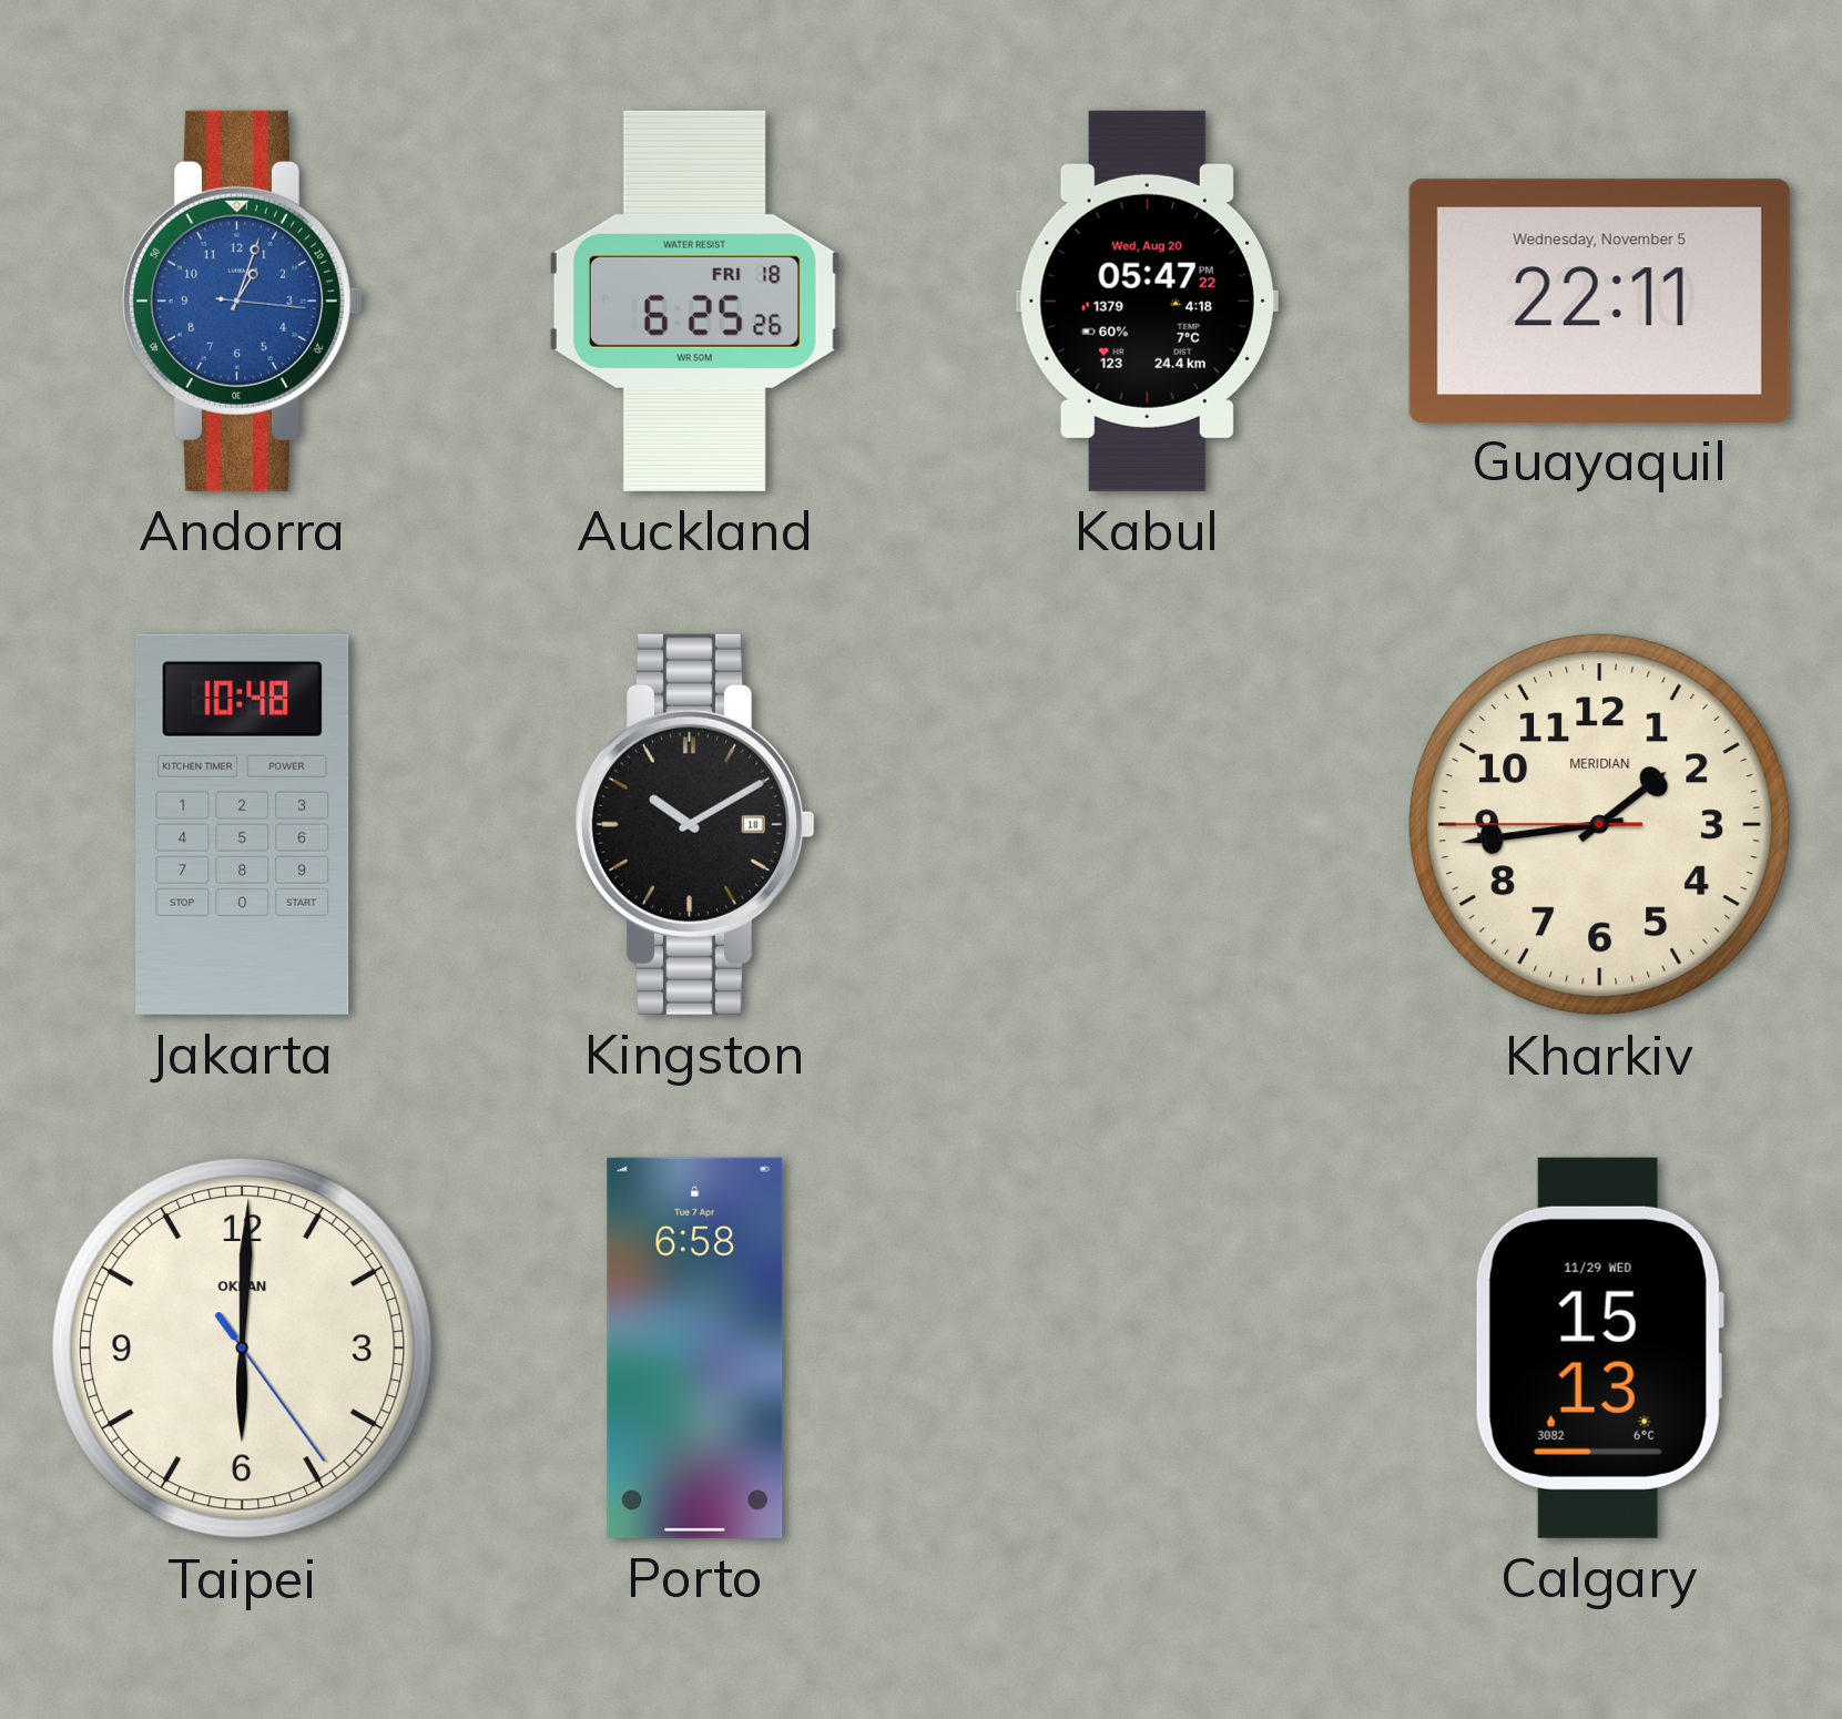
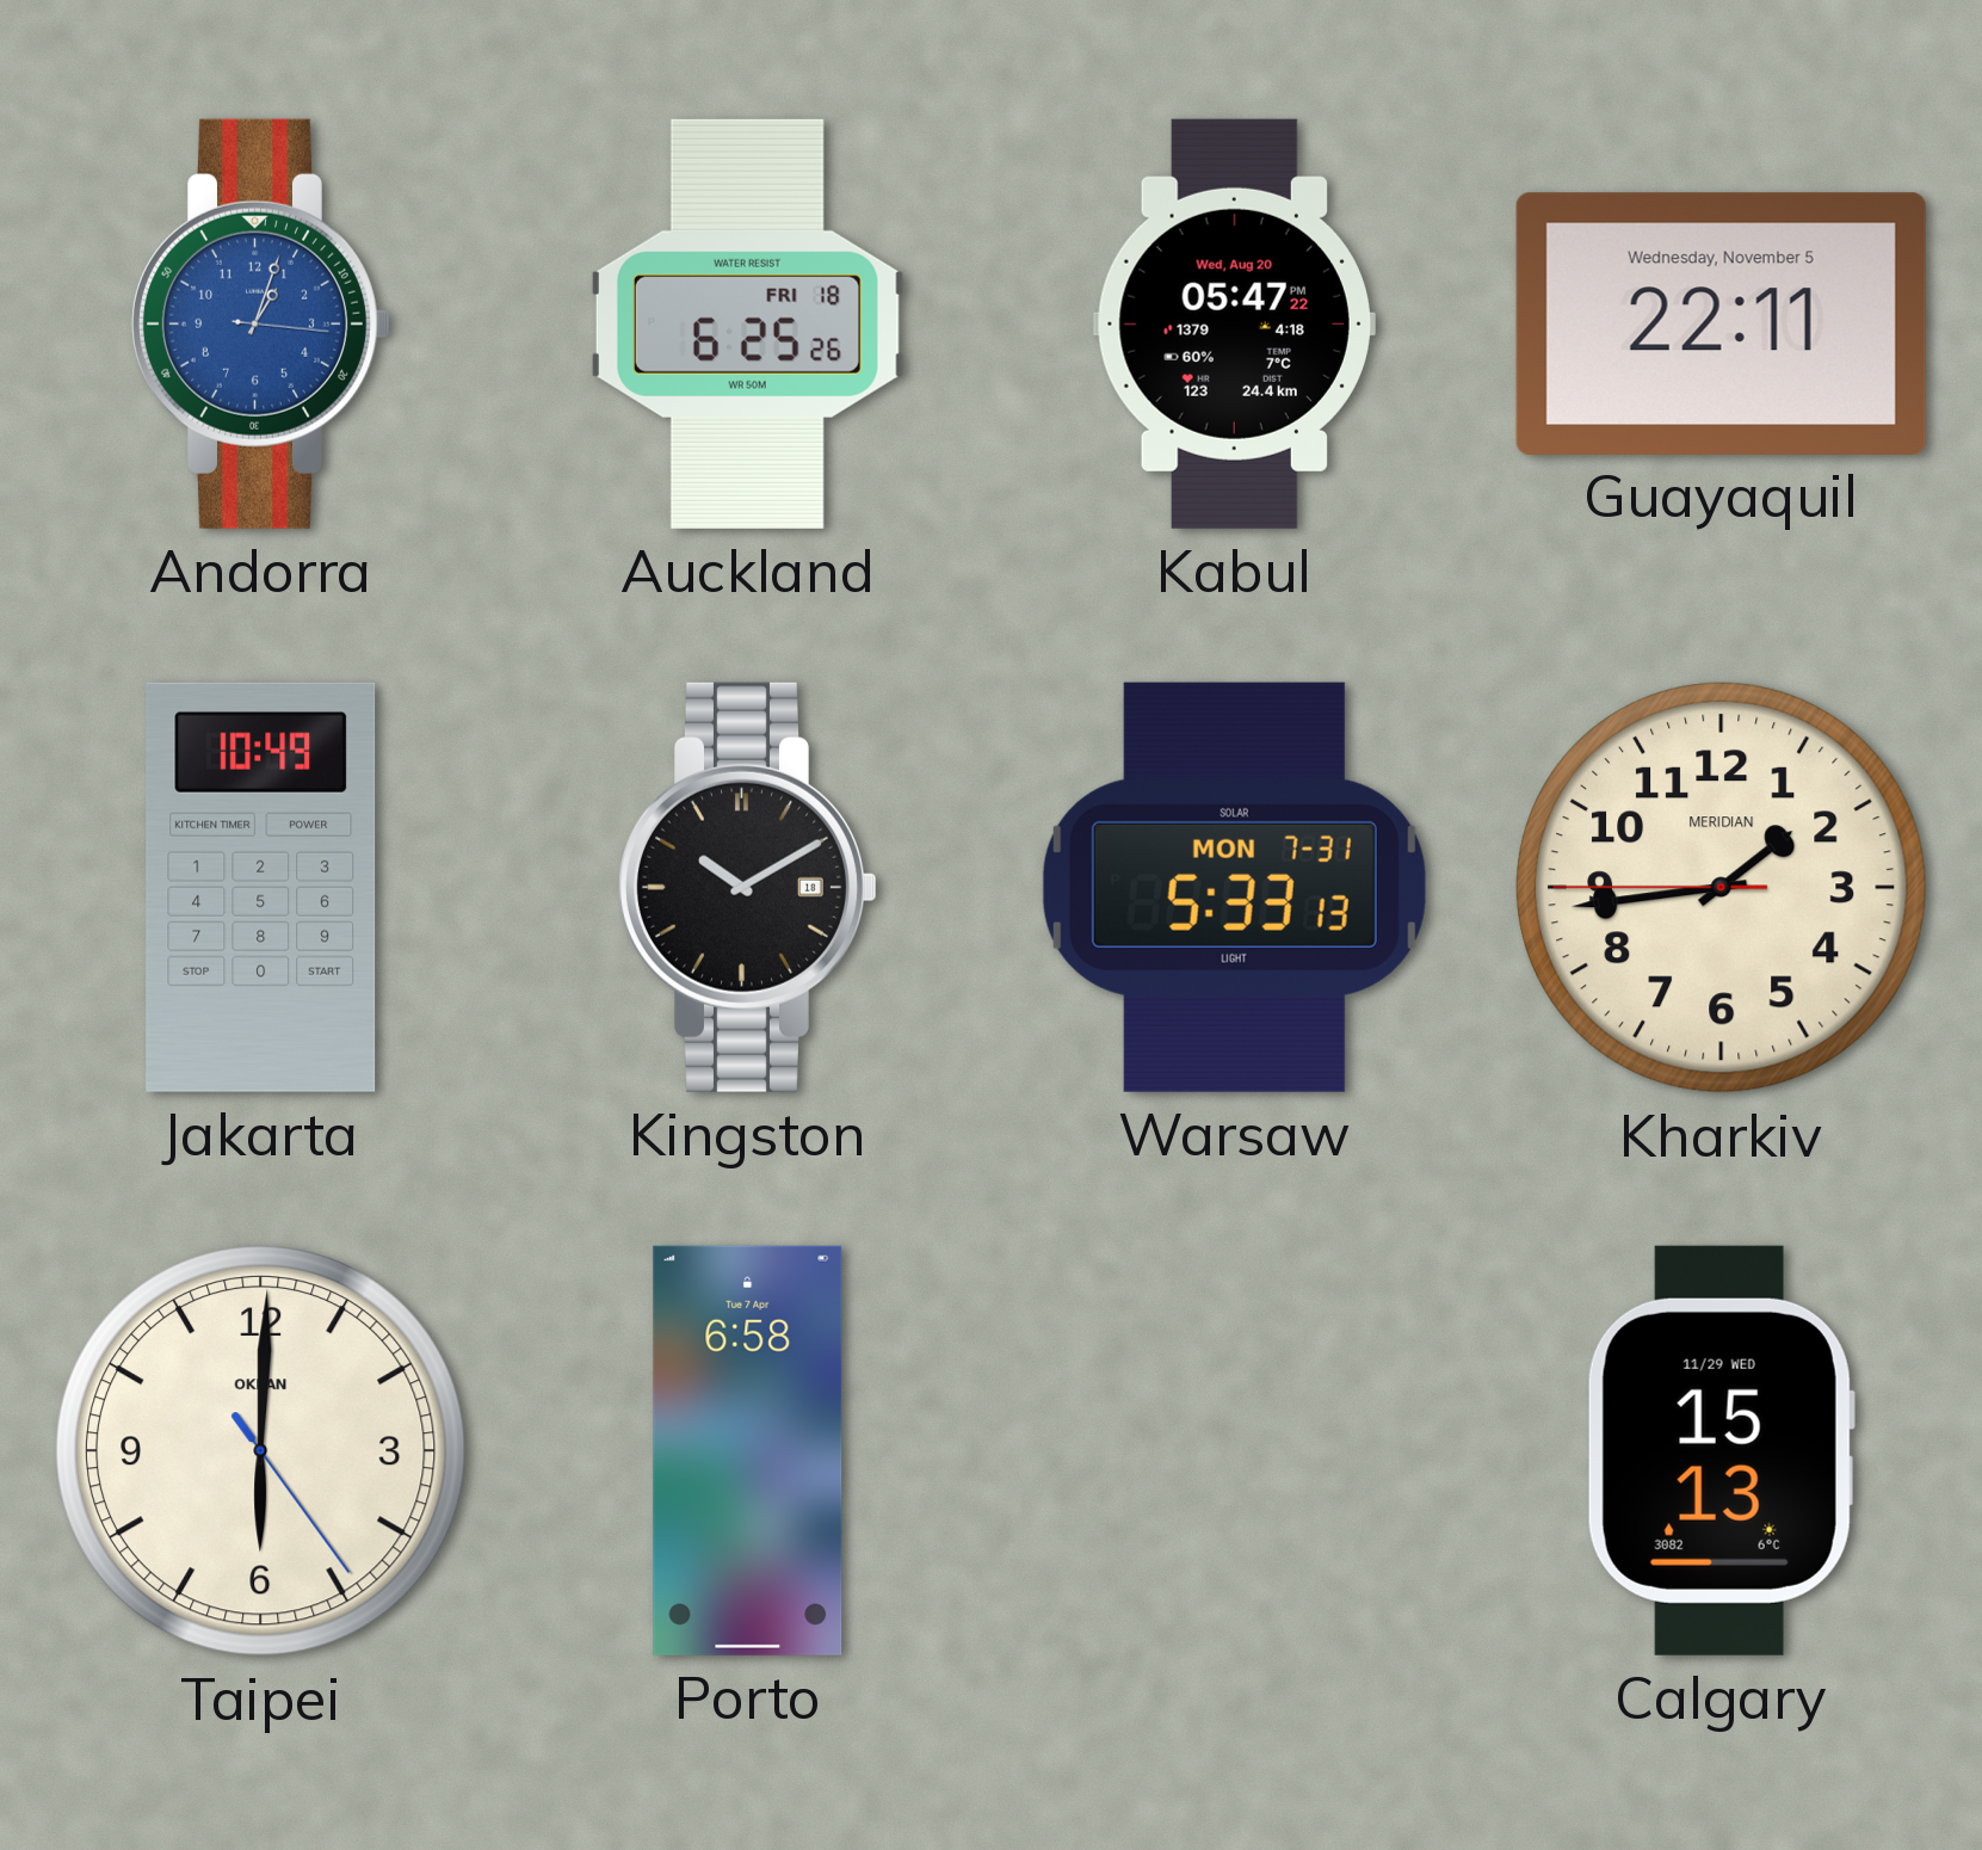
Jakarta: 10:48 -> 10:49
Warsaw: none -> 5:33
